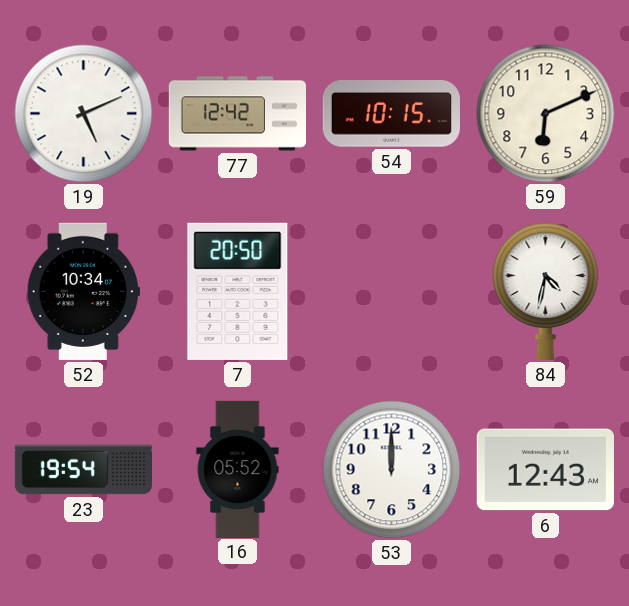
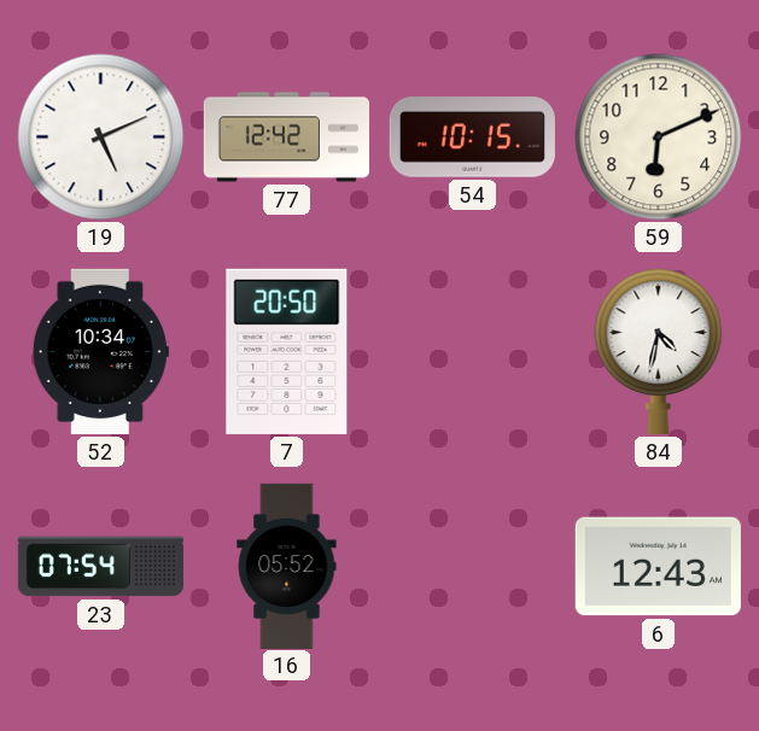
23: 19:54 -> 07:54
53: 12:00 -> none
